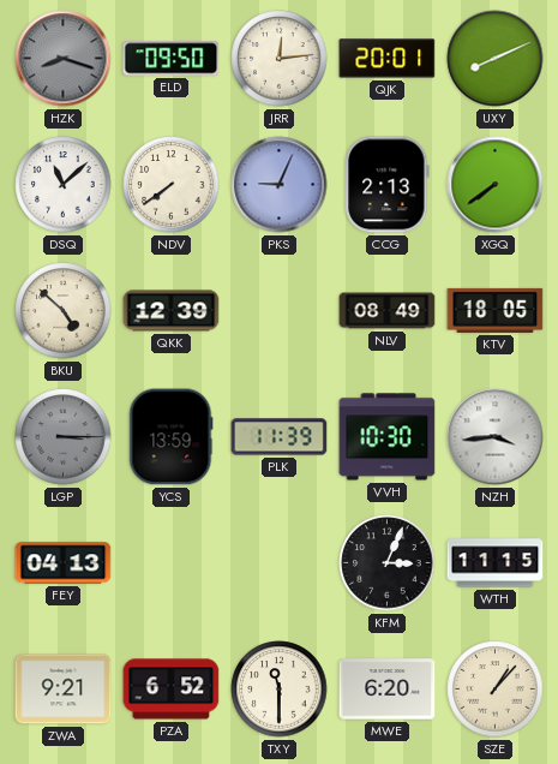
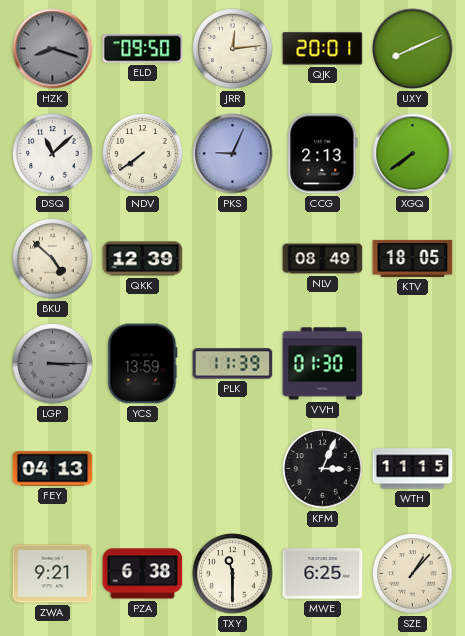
VVH: 10:30 -> 01:30
NZH: 3:44 -> none
PZA: 6:52 -> 6:38
MWE: 6:20 -> 6:25
